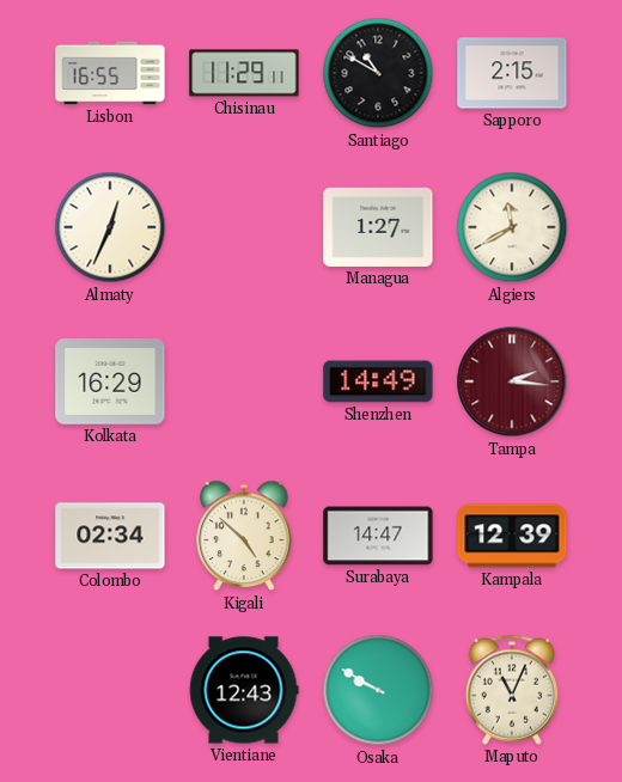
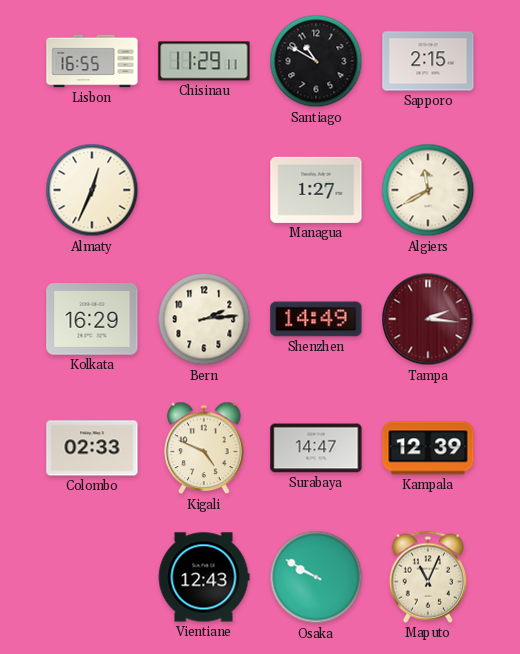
Bern: none -> 2:14
Colombo: 02:34 -> 02:33
Kigali: 4:52 -> 4:49
